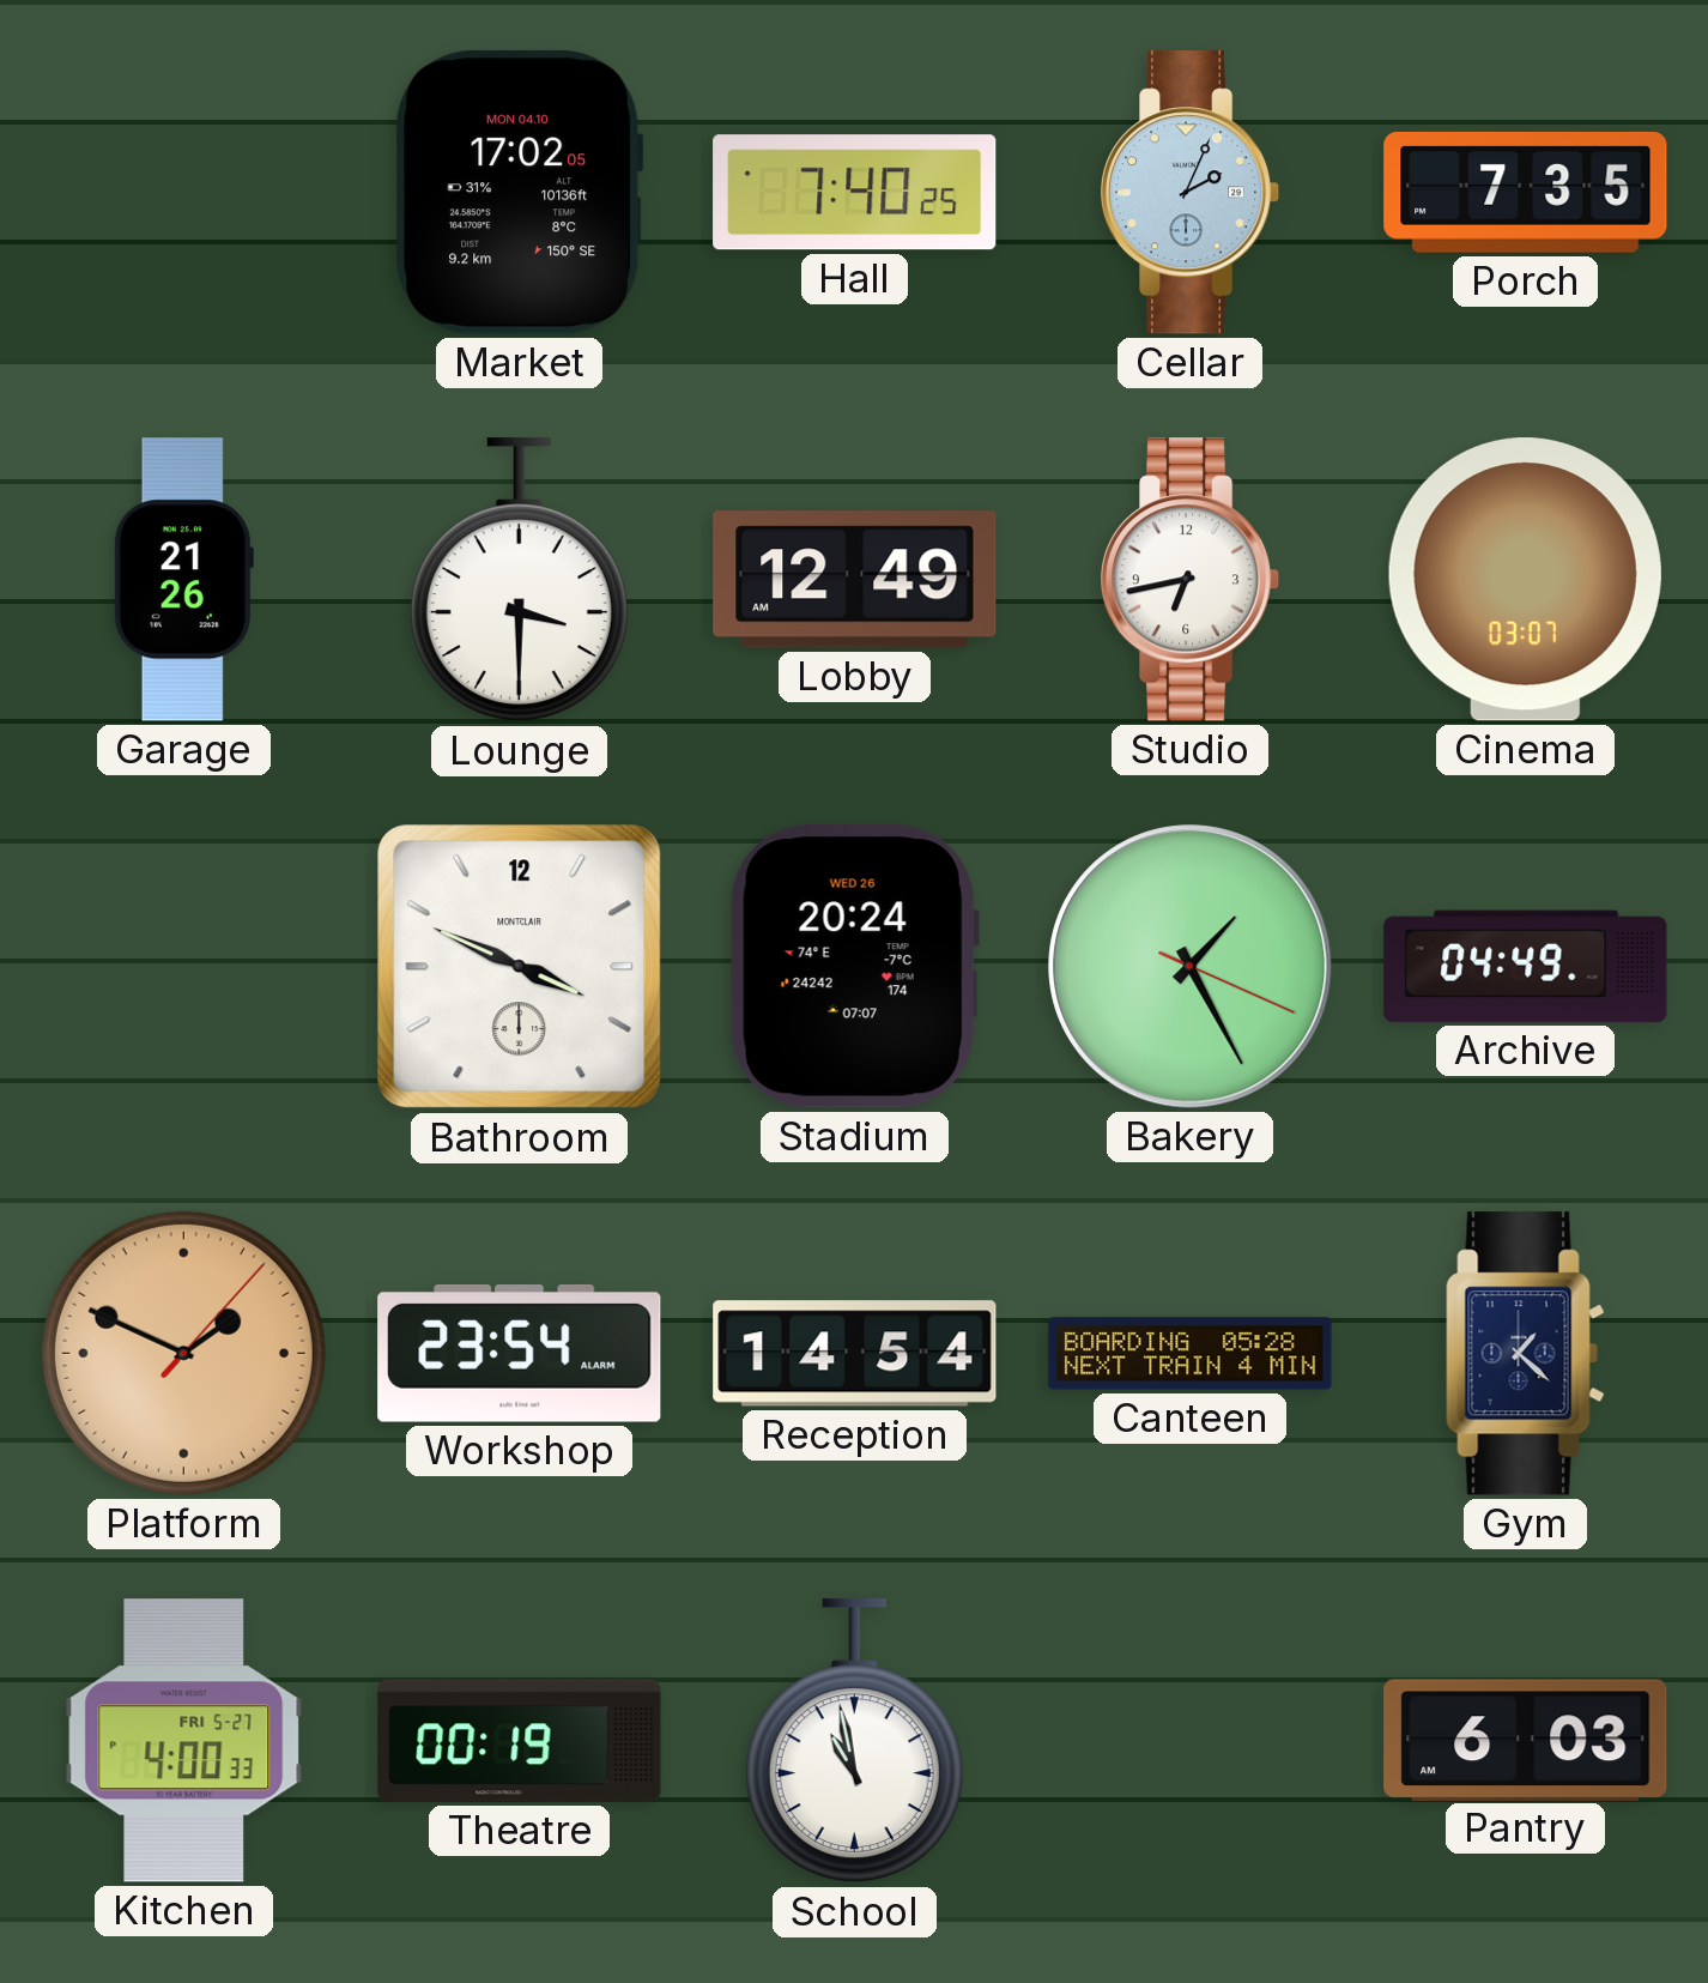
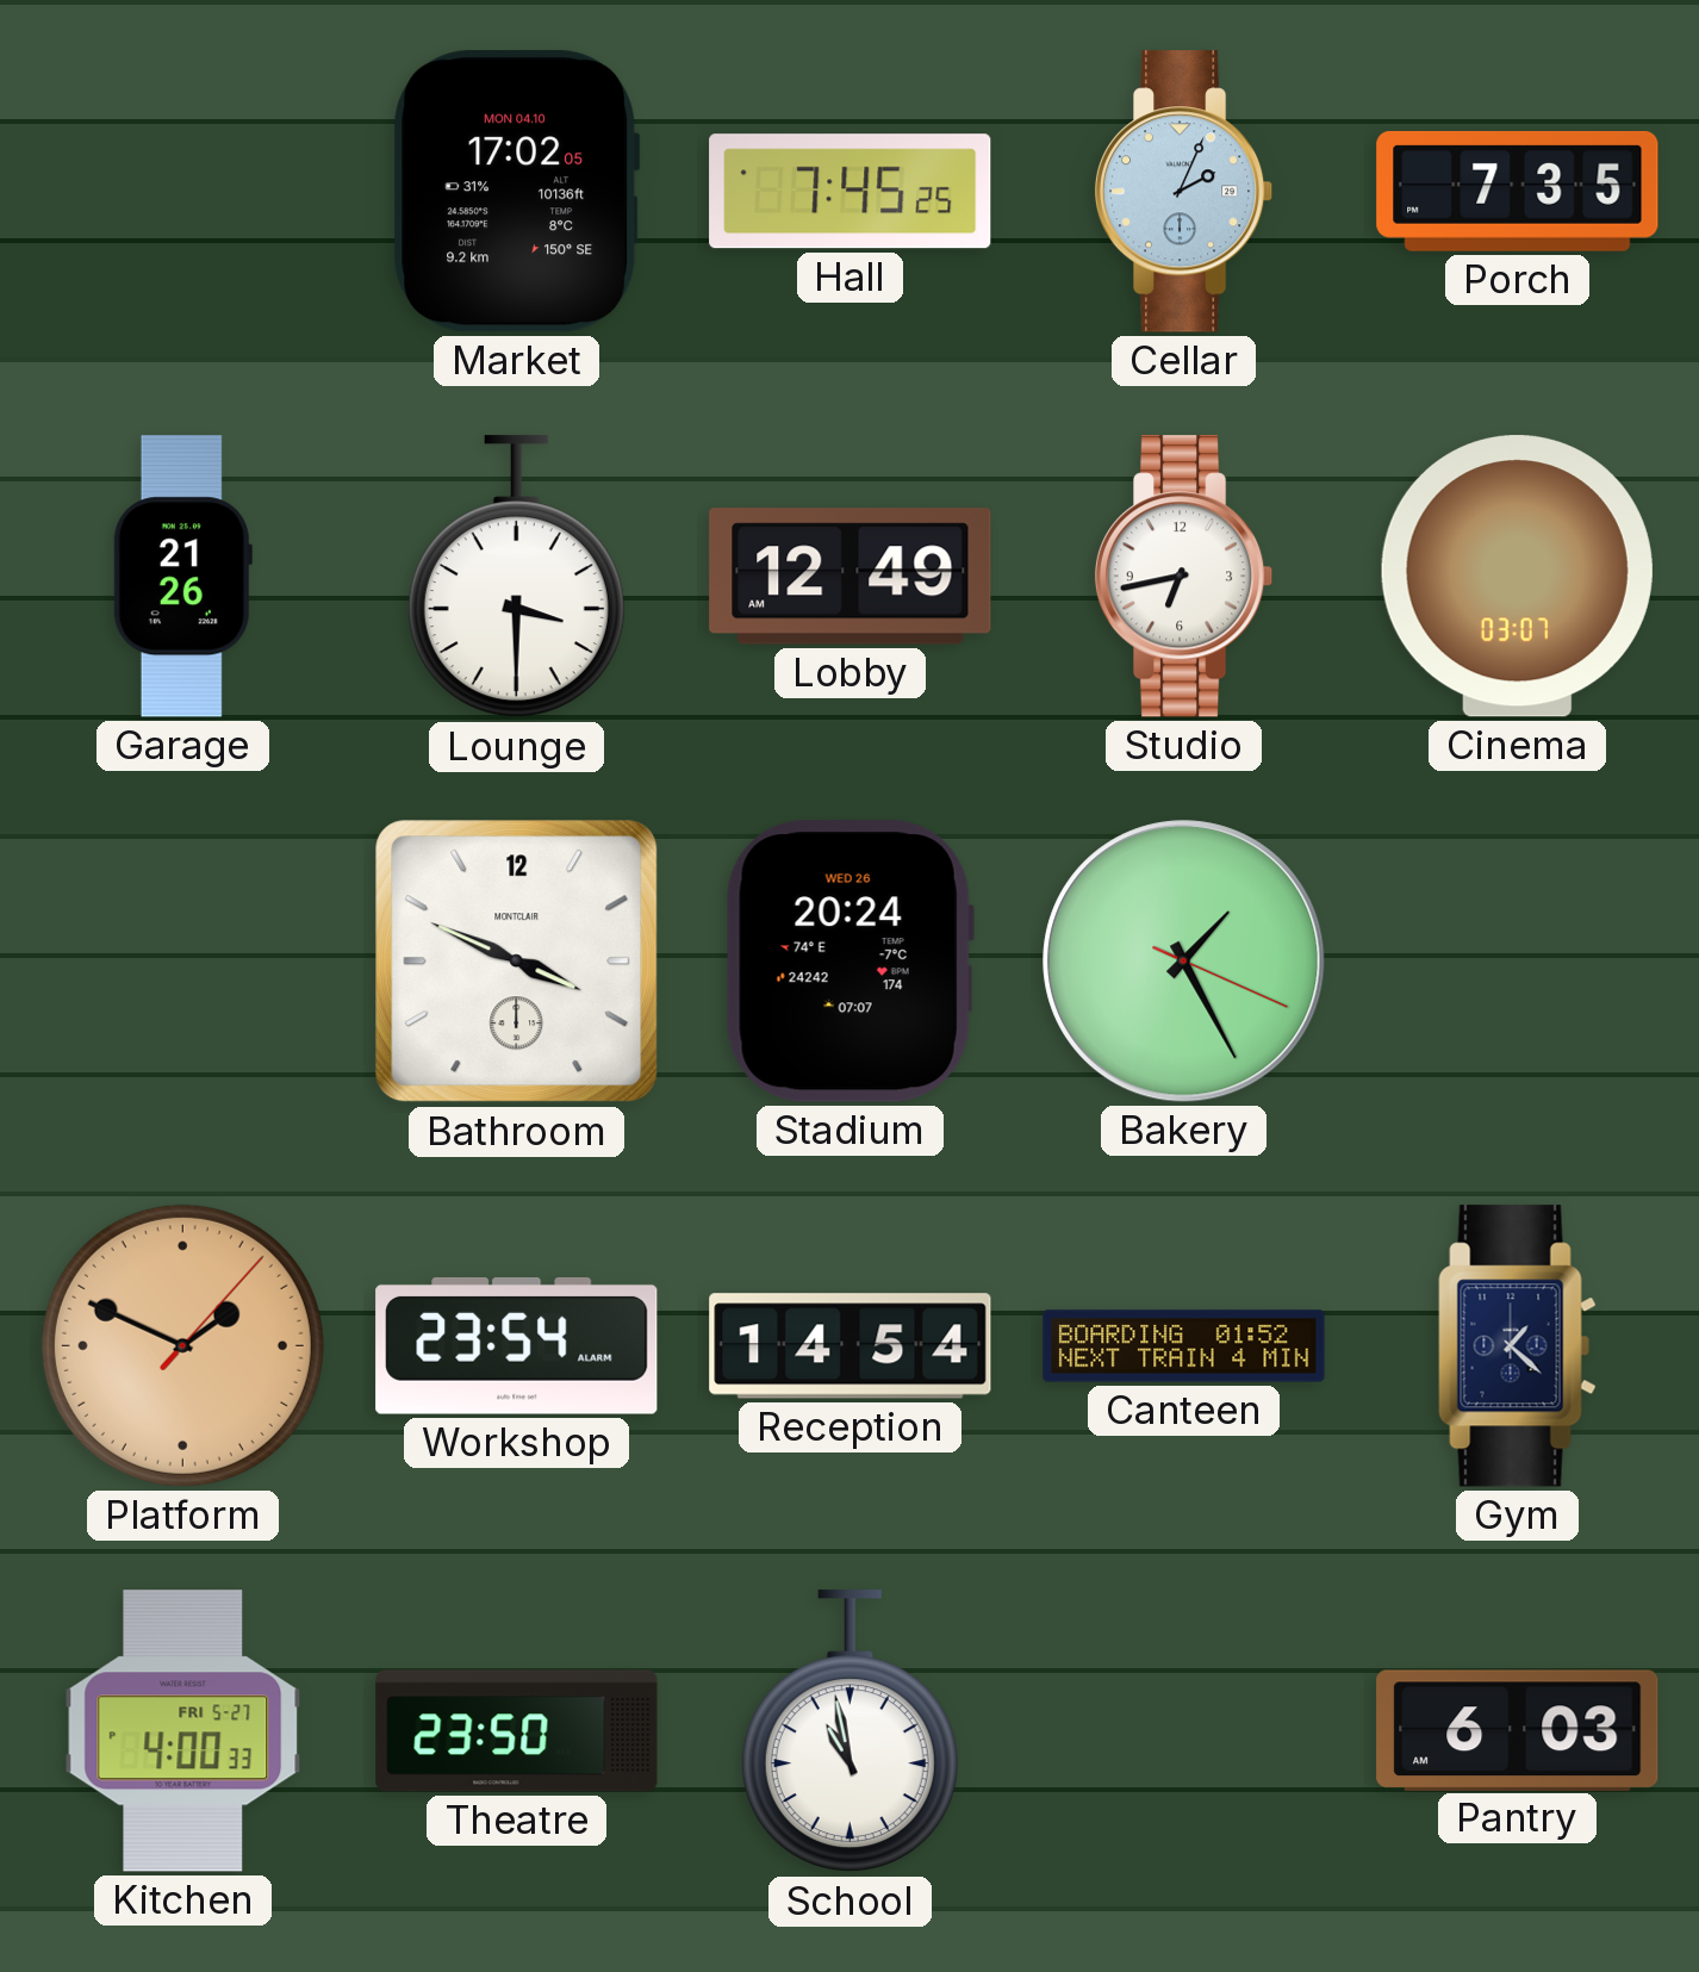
Hall: 7:40 -> 7:45
Archive: 04:49 -> none
Canteen: 05:28 -> 01:52
Theatre: 00:19 -> 23:50
